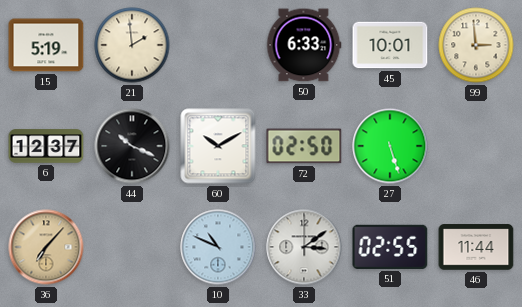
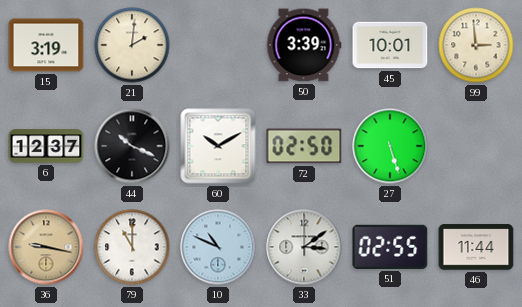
15: 5:19 -> 3:19
21: 1:59 -> 2:01
50: 6:33 -> 3:39
36: 7:07 -> 9:17
79: none -> 11:00
